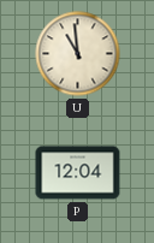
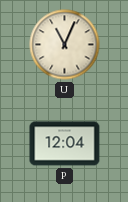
U: 10:59 -> 11:04
